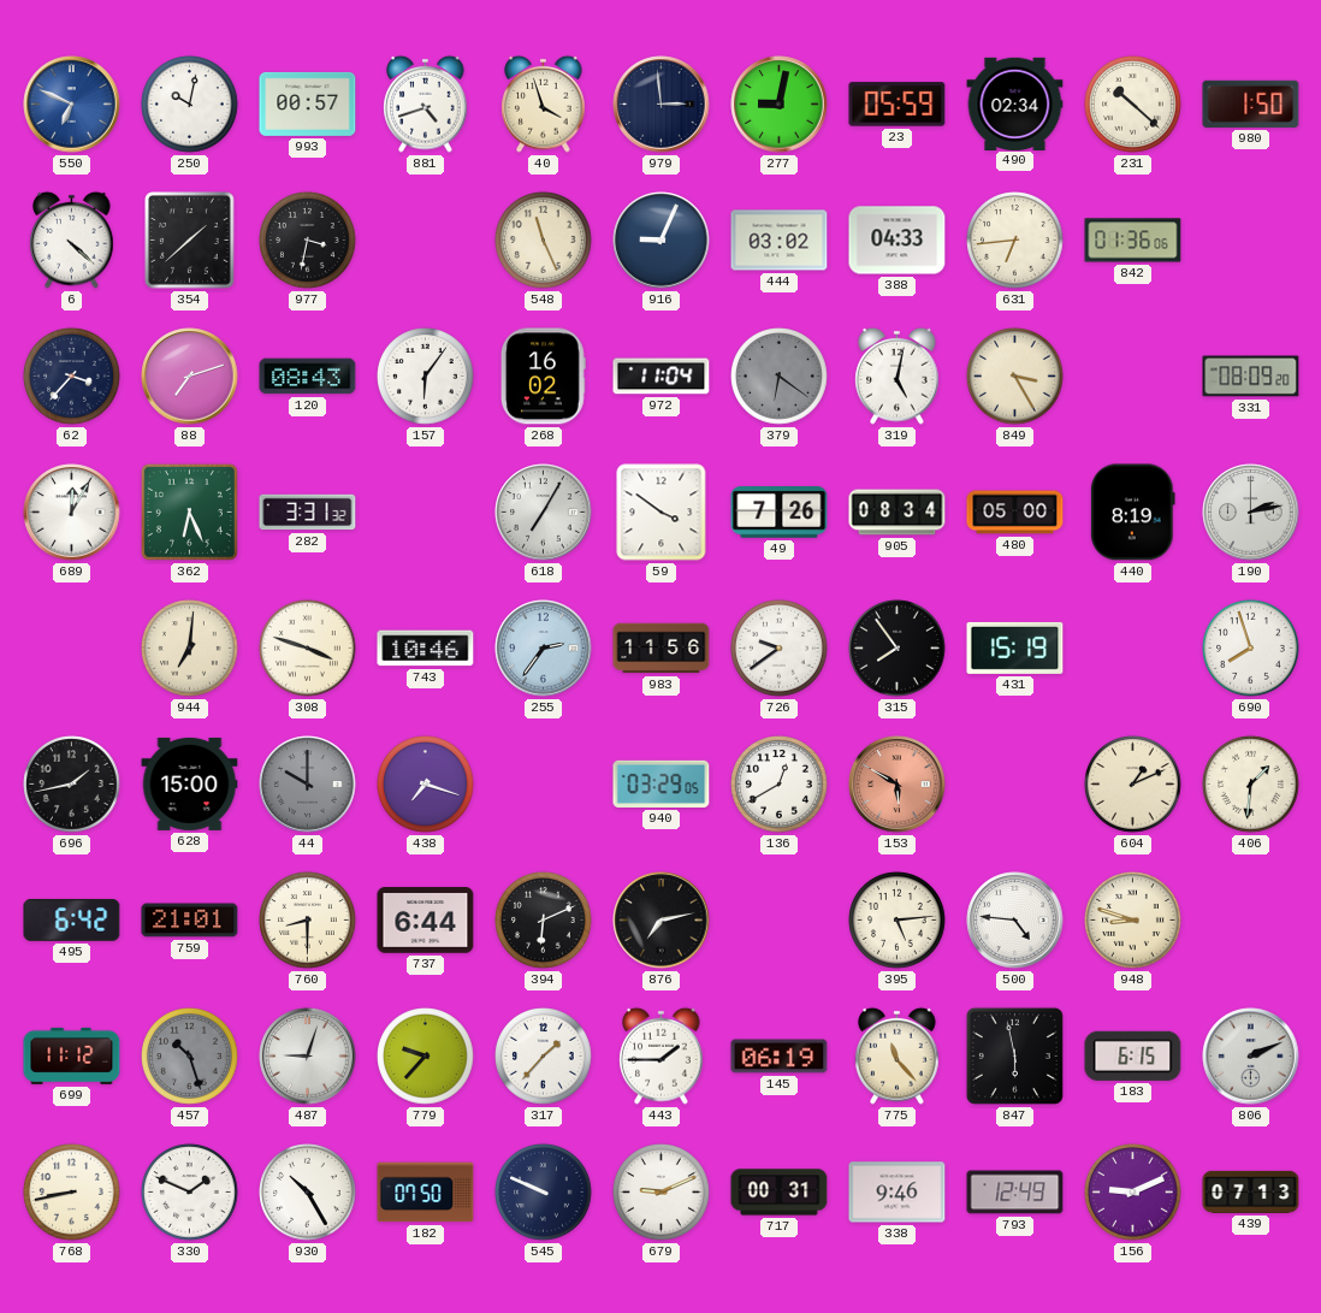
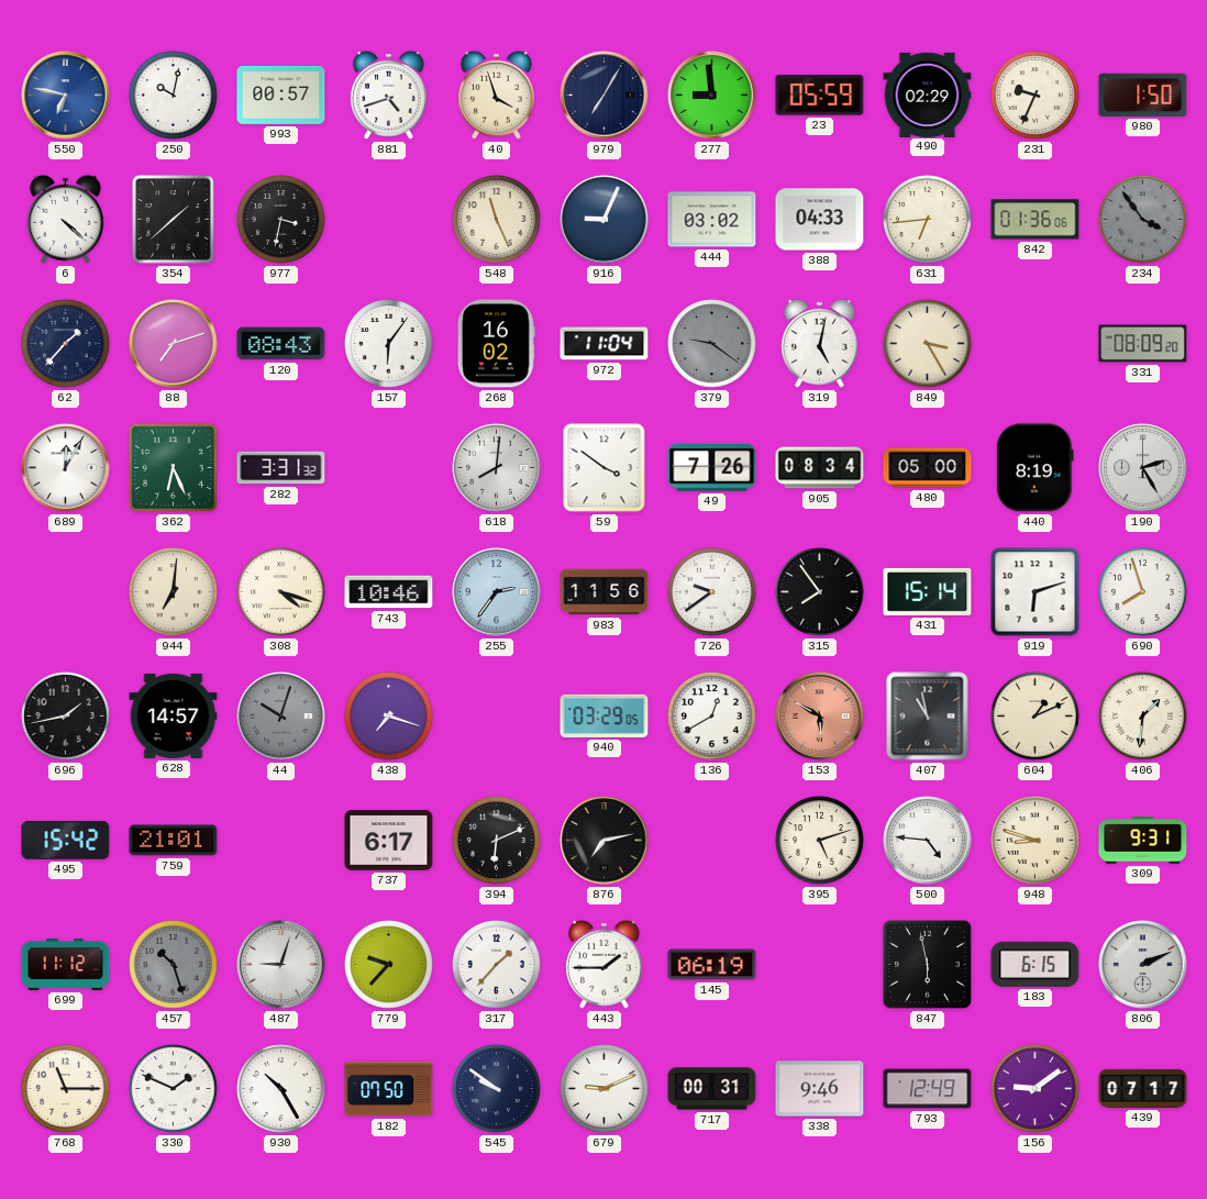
550: 6:49 -> 6:47
979: 2:59 -> 7:05
277: 9:02 -> 8:59
490: 02:34 -> 02:29
231: 10:22 -> 9:34
234: none -> 3:54
62: 3:37 -> 1:37
379: 6:21 -> 9:21
618: 7:05 -> 8:01
190: 2:13 -> 2:25
308: 3:48 -> 4:18
431: 15:19 -> 15:14
919: none -> 6:12
628: 15:00 -> 14:57
44: 10:00 -> 10:03
407: none -> 10:58
495: 6:42 -> 15:42
760: 8:30 -> none
737: 6:44 -> 6:17
395: 5:14 -> 5:12
309: none -> 9:31
775: 11:23 -> none
768: 8:43 -> 11:15
545: 9:49 -> 9:51
156: 9:11 -> 9:09
439: 07:13 -> 07:17
